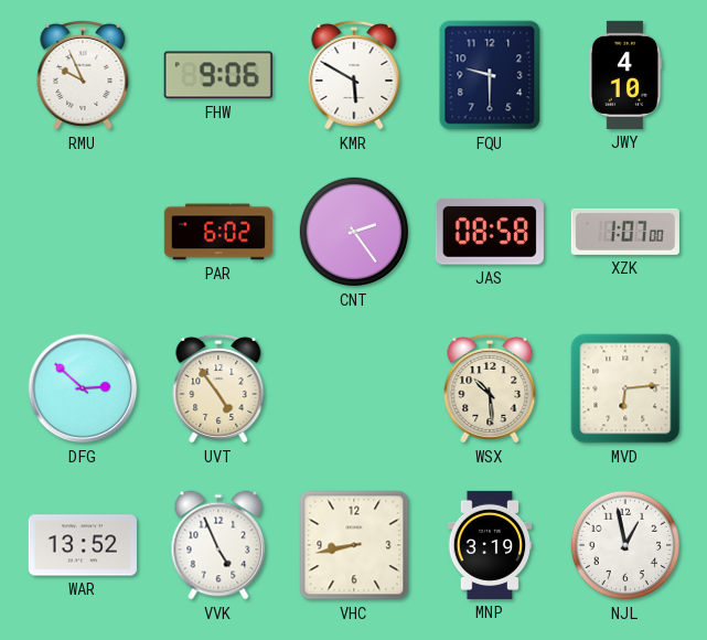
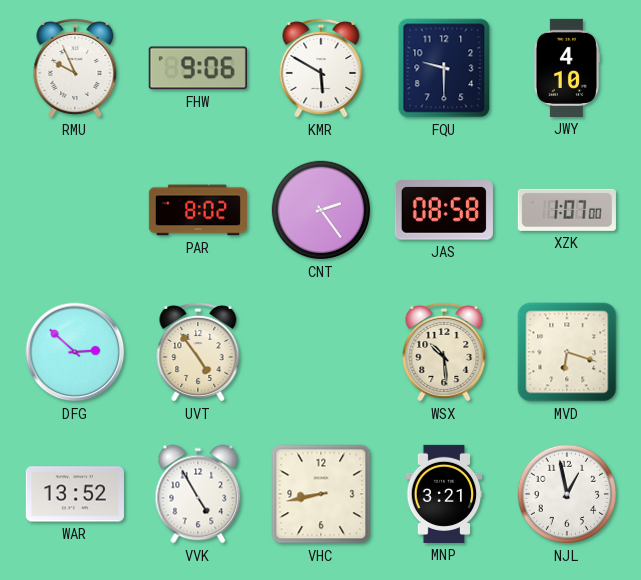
PAR: 6:02 -> 8:02
MVD: 6:14 -> 6:18
VVK: 4:56 -> 4:55
MNP: 3:19 -> 3:21
